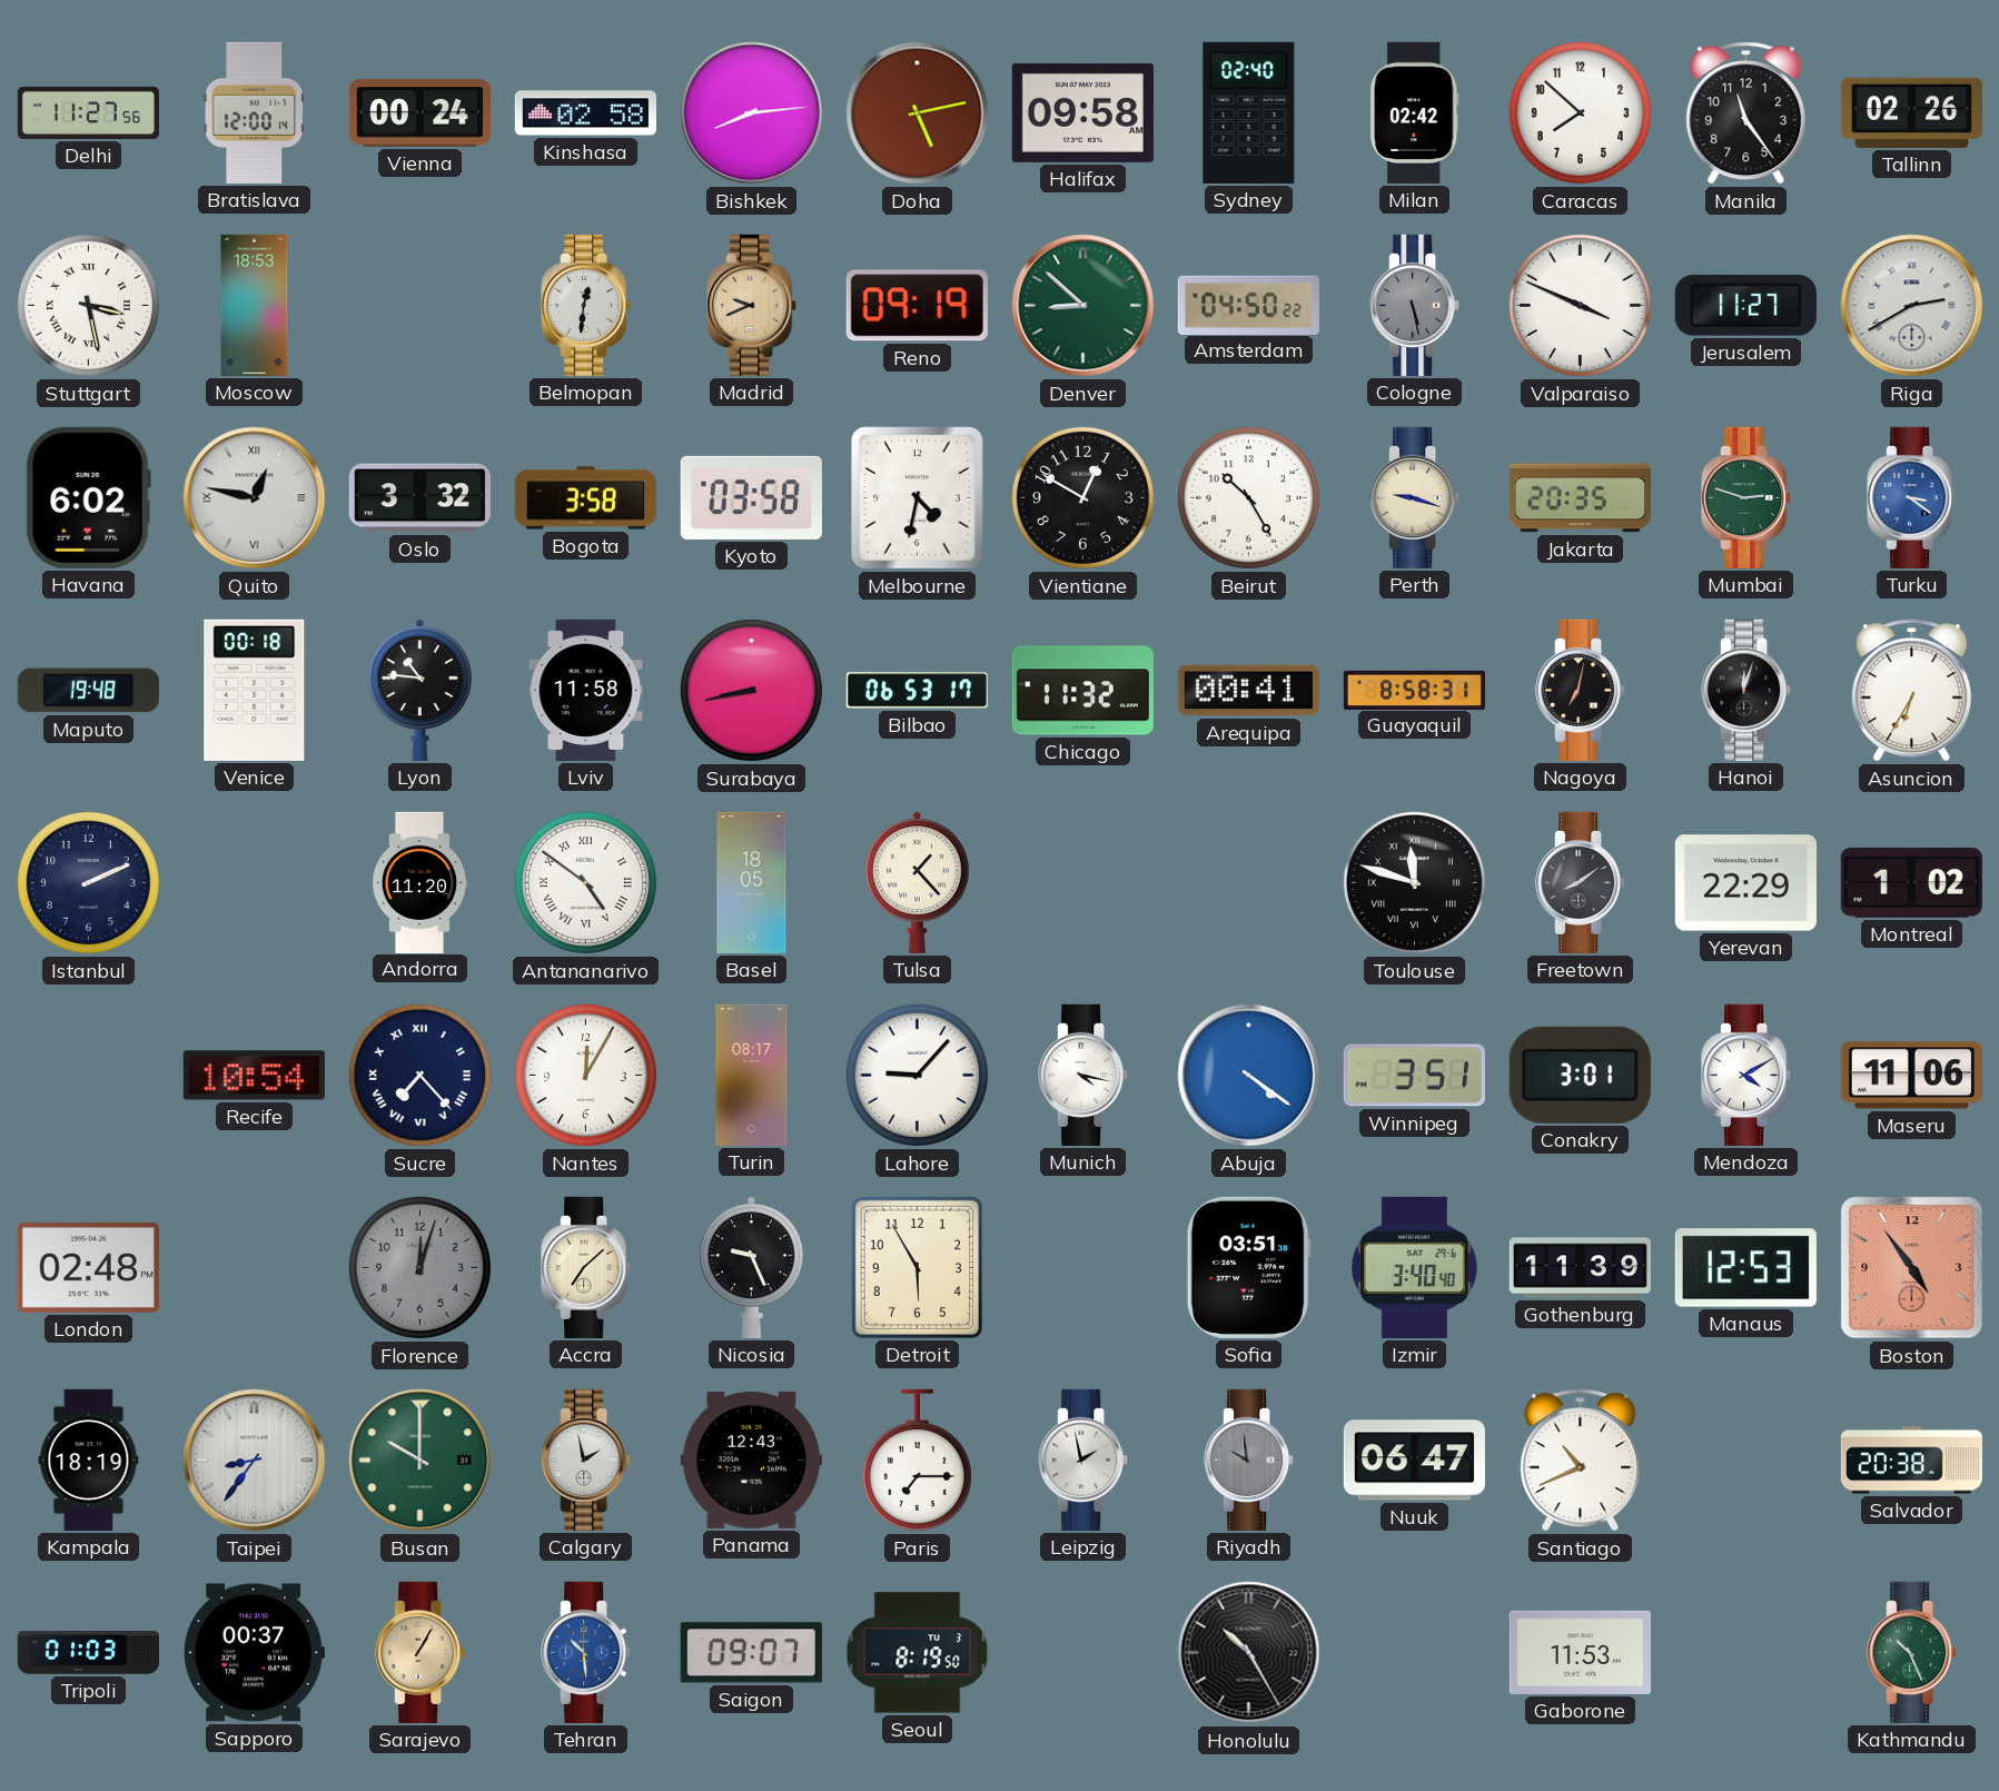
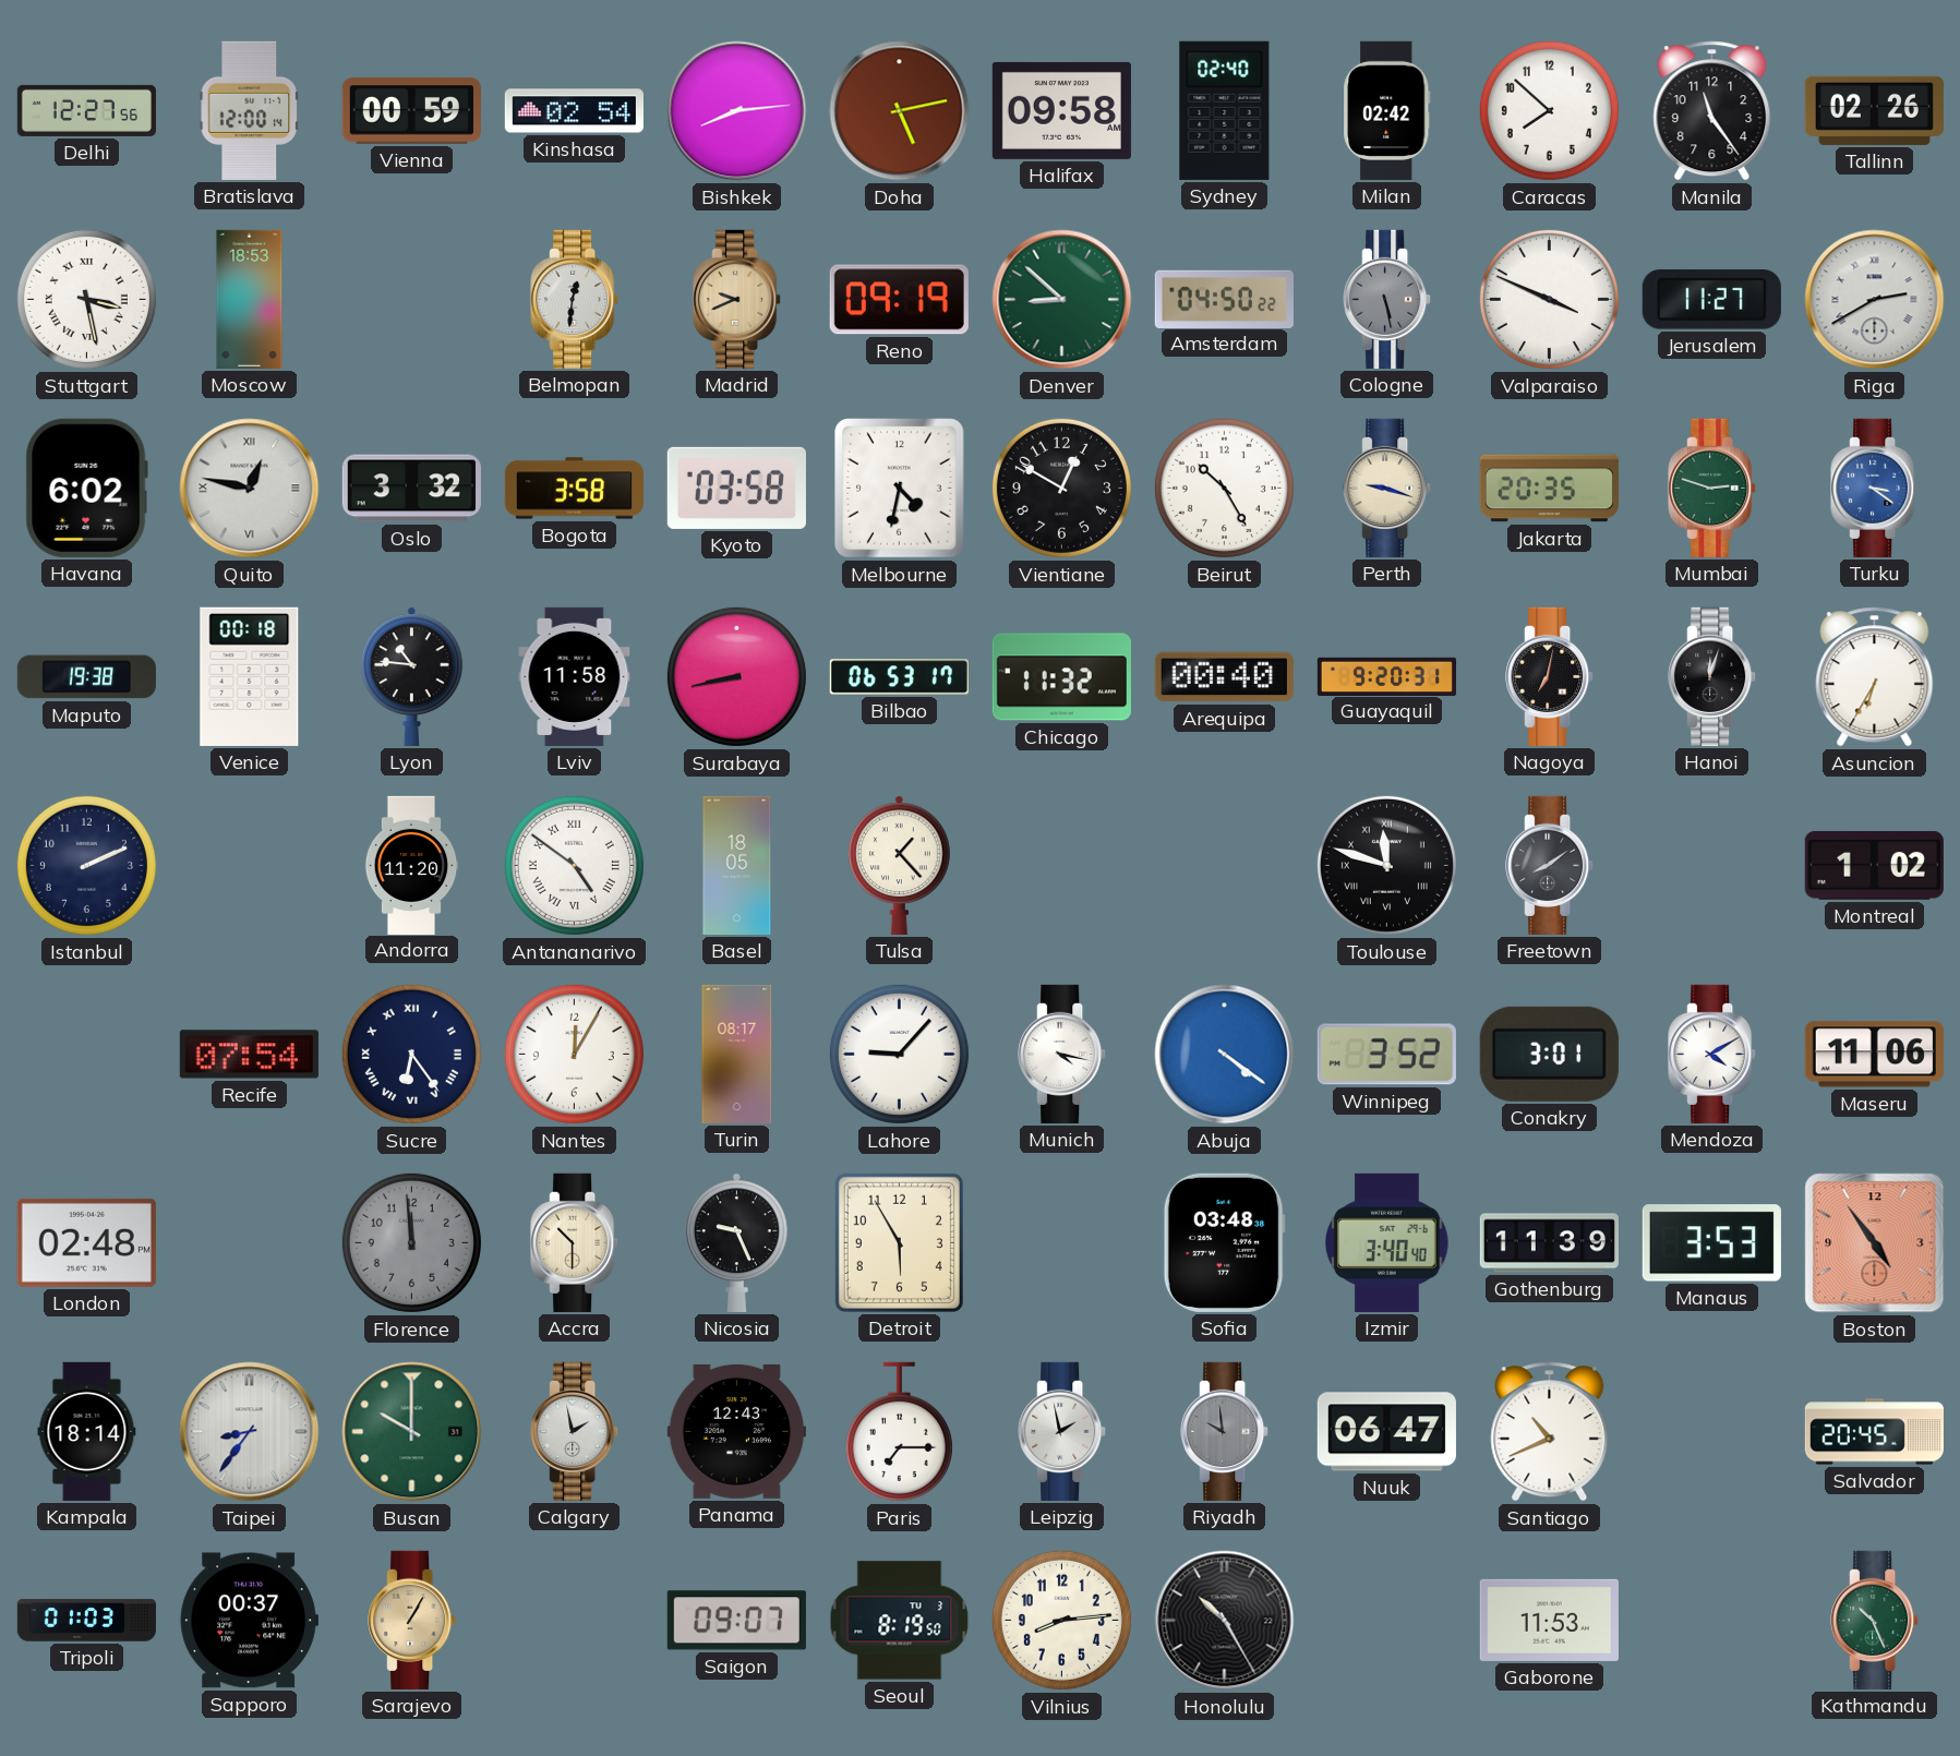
Delhi: 11:27 -> 12:27
Vienna: 00:24 -> 00:59
Kinshasa: 02:58 -> 02:54
Maputo: 19:48 -> 19:38
Arequipa: 00:41 -> 00:40
Guayaquil: 8:58 -> 9:20
Yerevan: 22:29 -> none
Recife: 10:54 -> 07:54
Sucre: 7:23 -> 6:24
Winnipeg: 3:51 -> 3:52
Florence: 12:03 -> 11:59
Accra: 7:08 -> 10:30
Sofia: 03:51 -> 03:48
Manaus: 12:53 -> 3:53
Kampala: 18:19 -> 18:14
Salvador: 20:38 -> 20:45
Tehran: 10:29 -> none
Vilnius: none -> 8:14
